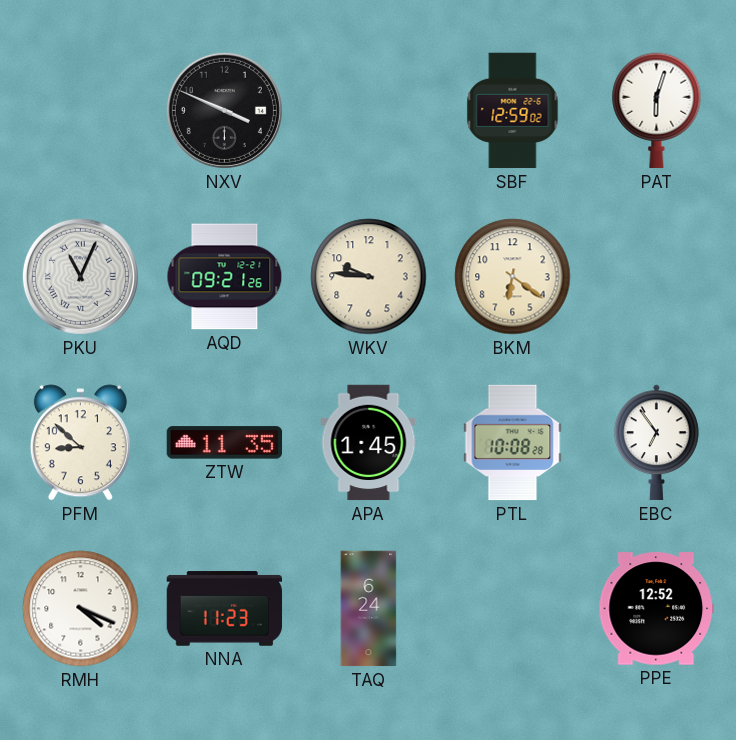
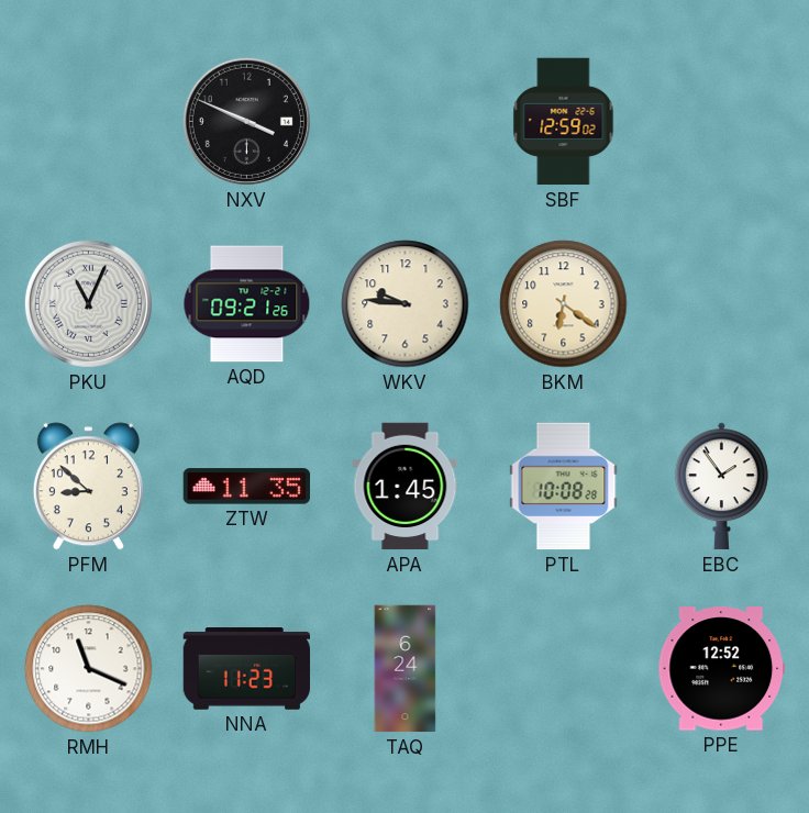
PAT: 6:03 -> none
EBC: 6:54 -> 1:54
RMH: 4:19 -> 11:19
